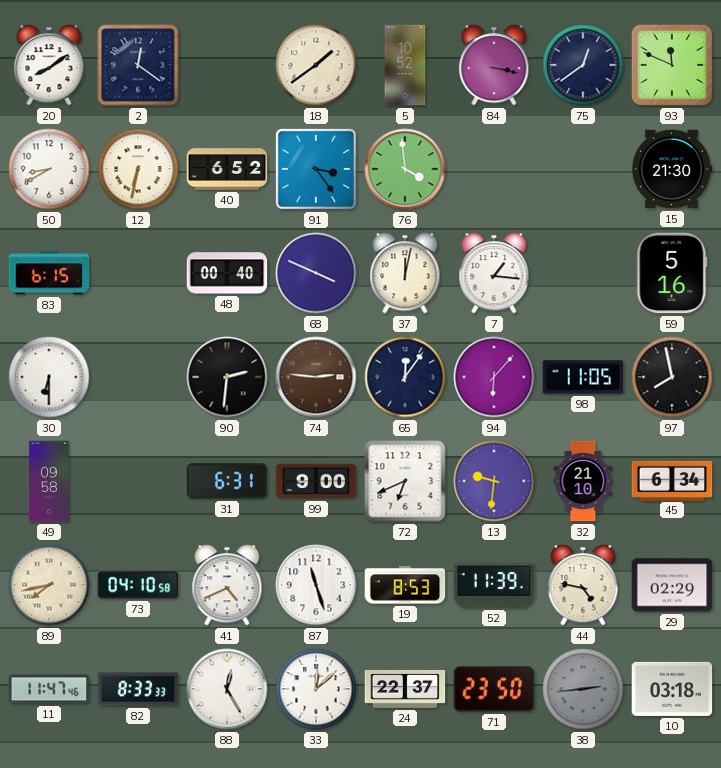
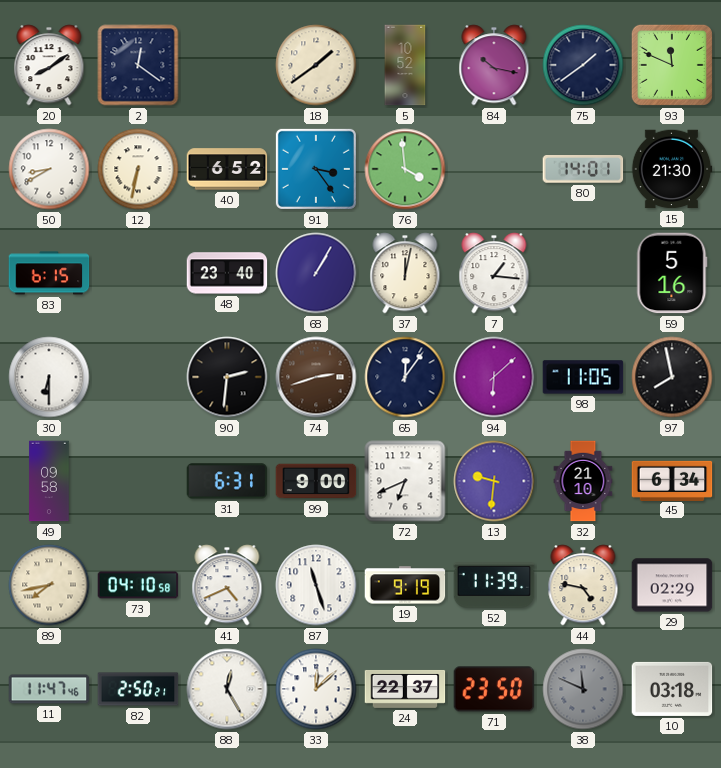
84: 3:17 -> 10:17
75: 12:39 -> 1:39
80: none -> 14:01
48: 00:40 -> 23:40
68: 3:49 -> 1:05
74: 2:46 -> 2:42
94: 6:07 -> 6:08
19: 8:53 -> 9:19
82: 8:33 -> 2:50
38: 2:44 -> 11:49
